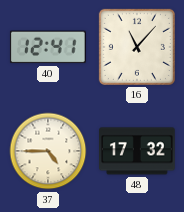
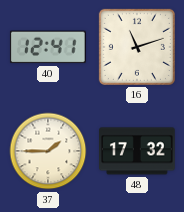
16: 11:07 -> 11:12
37: 4:45 -> 1:45
